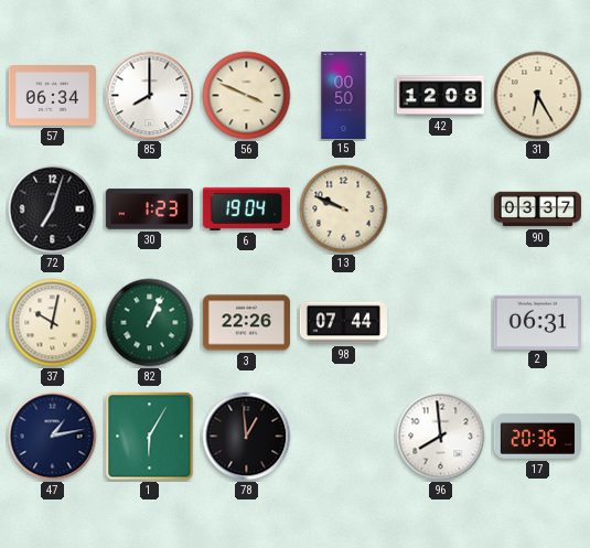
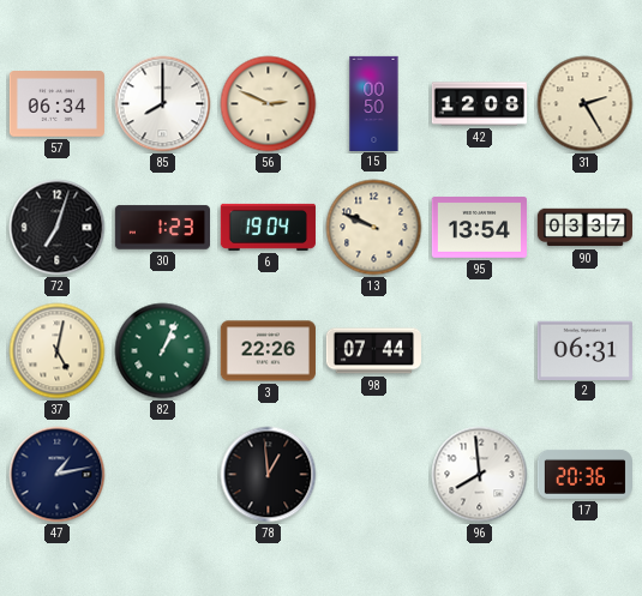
56: 3:49 -> 2:49
31: 6:25 -> 2:25
95: none -> 13:54
37: 10:02 -> 5:02
1: 6:05 -> none
